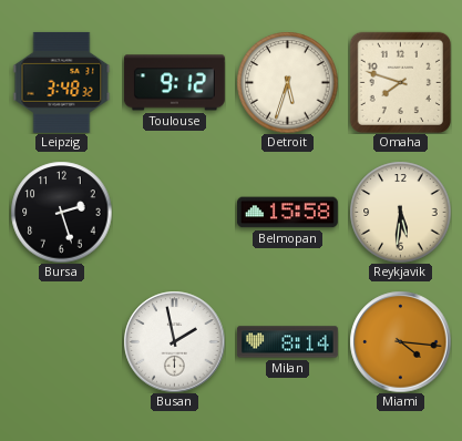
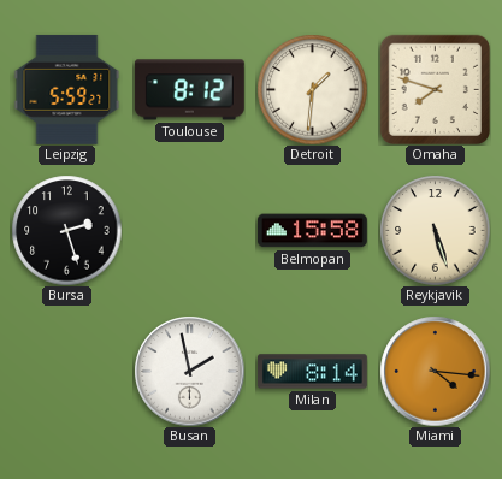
Leipzig: 3:48 -> 5:59
Toulouse: 9:12 -> 8:12
Detroit: 5:33 -> 1:31
Reykjavik: 5:31 -> 5:27
